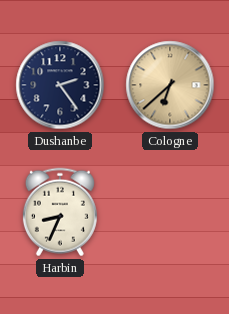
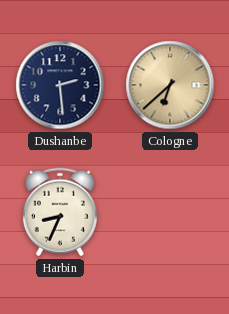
Dushanbe: 2:24 -> 2:29
